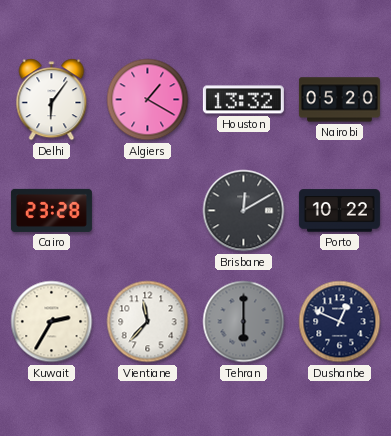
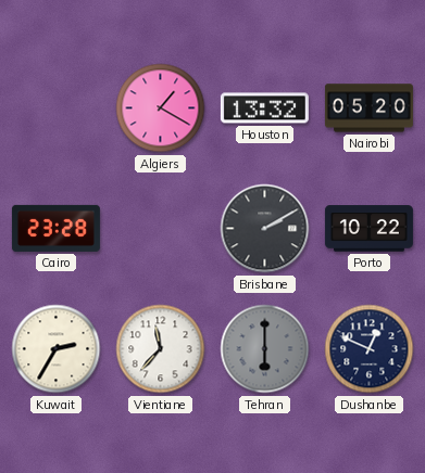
Delhi: 6:06 -> none
Brisbane: 12:10 -> 2:10
